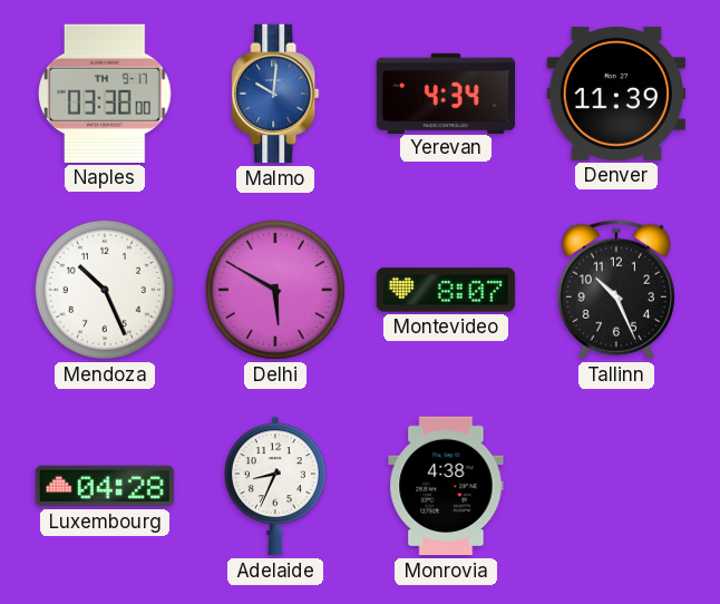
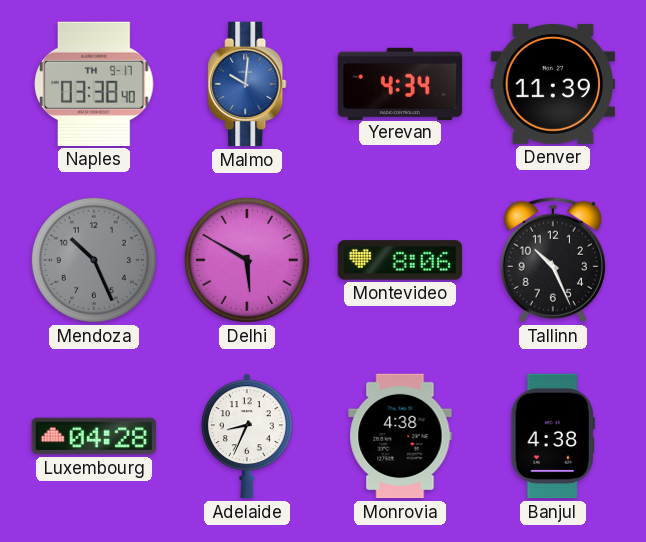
Naples: 03:38:00 -> 03:38:40
Mendoza dial: white -> grey
Montevideo: 8:07 -> 8:06
Banjul: none -> 4:38
